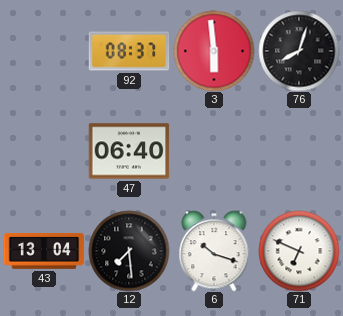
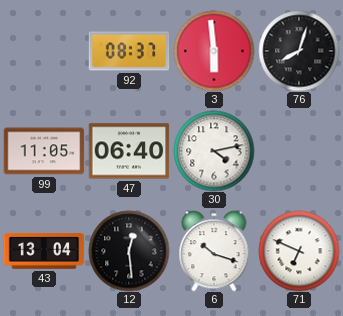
99: none -> 11:05
30: none -> 4:13
12: 7:29 -> 12:29
